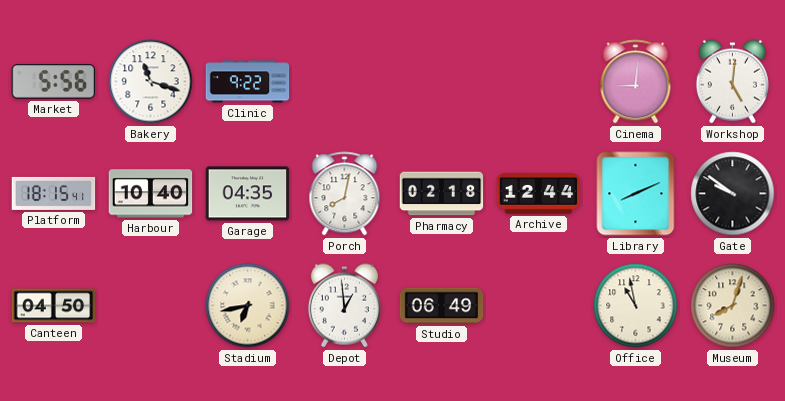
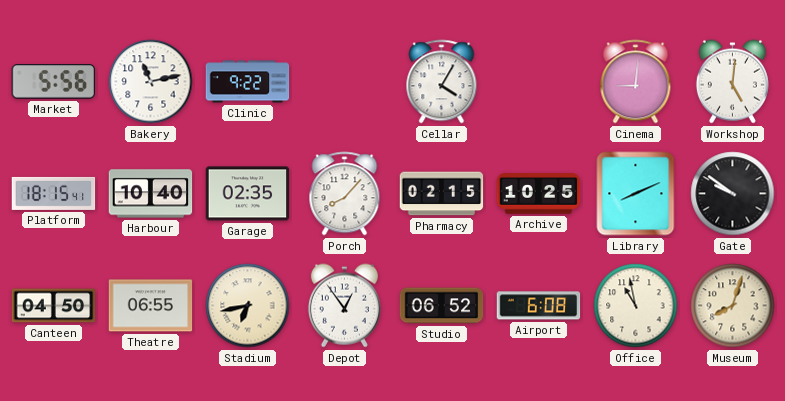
Bakery: 11:18 -> 11:13
Cellar: none -> 4:05
Garage: 04:35 -> 02:35
Porch: 8:02 -> 8:07
Pharmacy: 02:18 -> 02:15
Archive: 12:44 -> 10:25
Theatre: none -> 06:55
Depot: 12:59 -> 12:54
Studio: 06:49 -> 06:52
Airport: none -> 6:08
